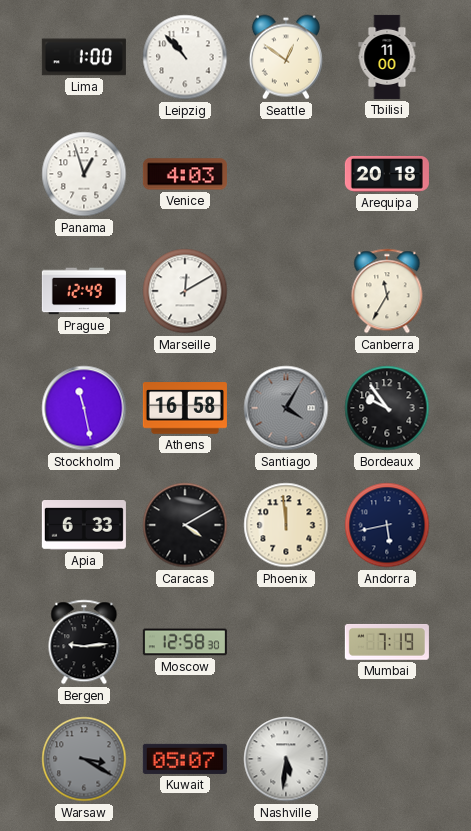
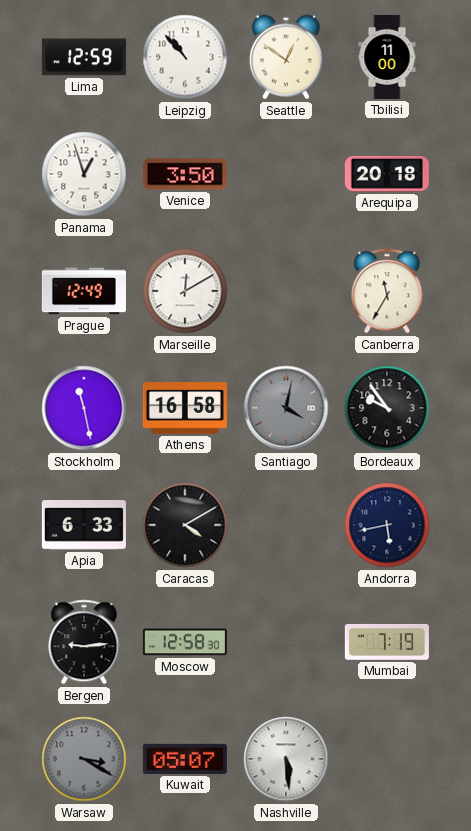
Lima: 1:00 -> 12:59
Venice: 4:03 -> 3:50
Santiago: 4:05 -> 4:02
Phoenix: 11:59 -> none
Nashville: 5:31 -> 5:29
